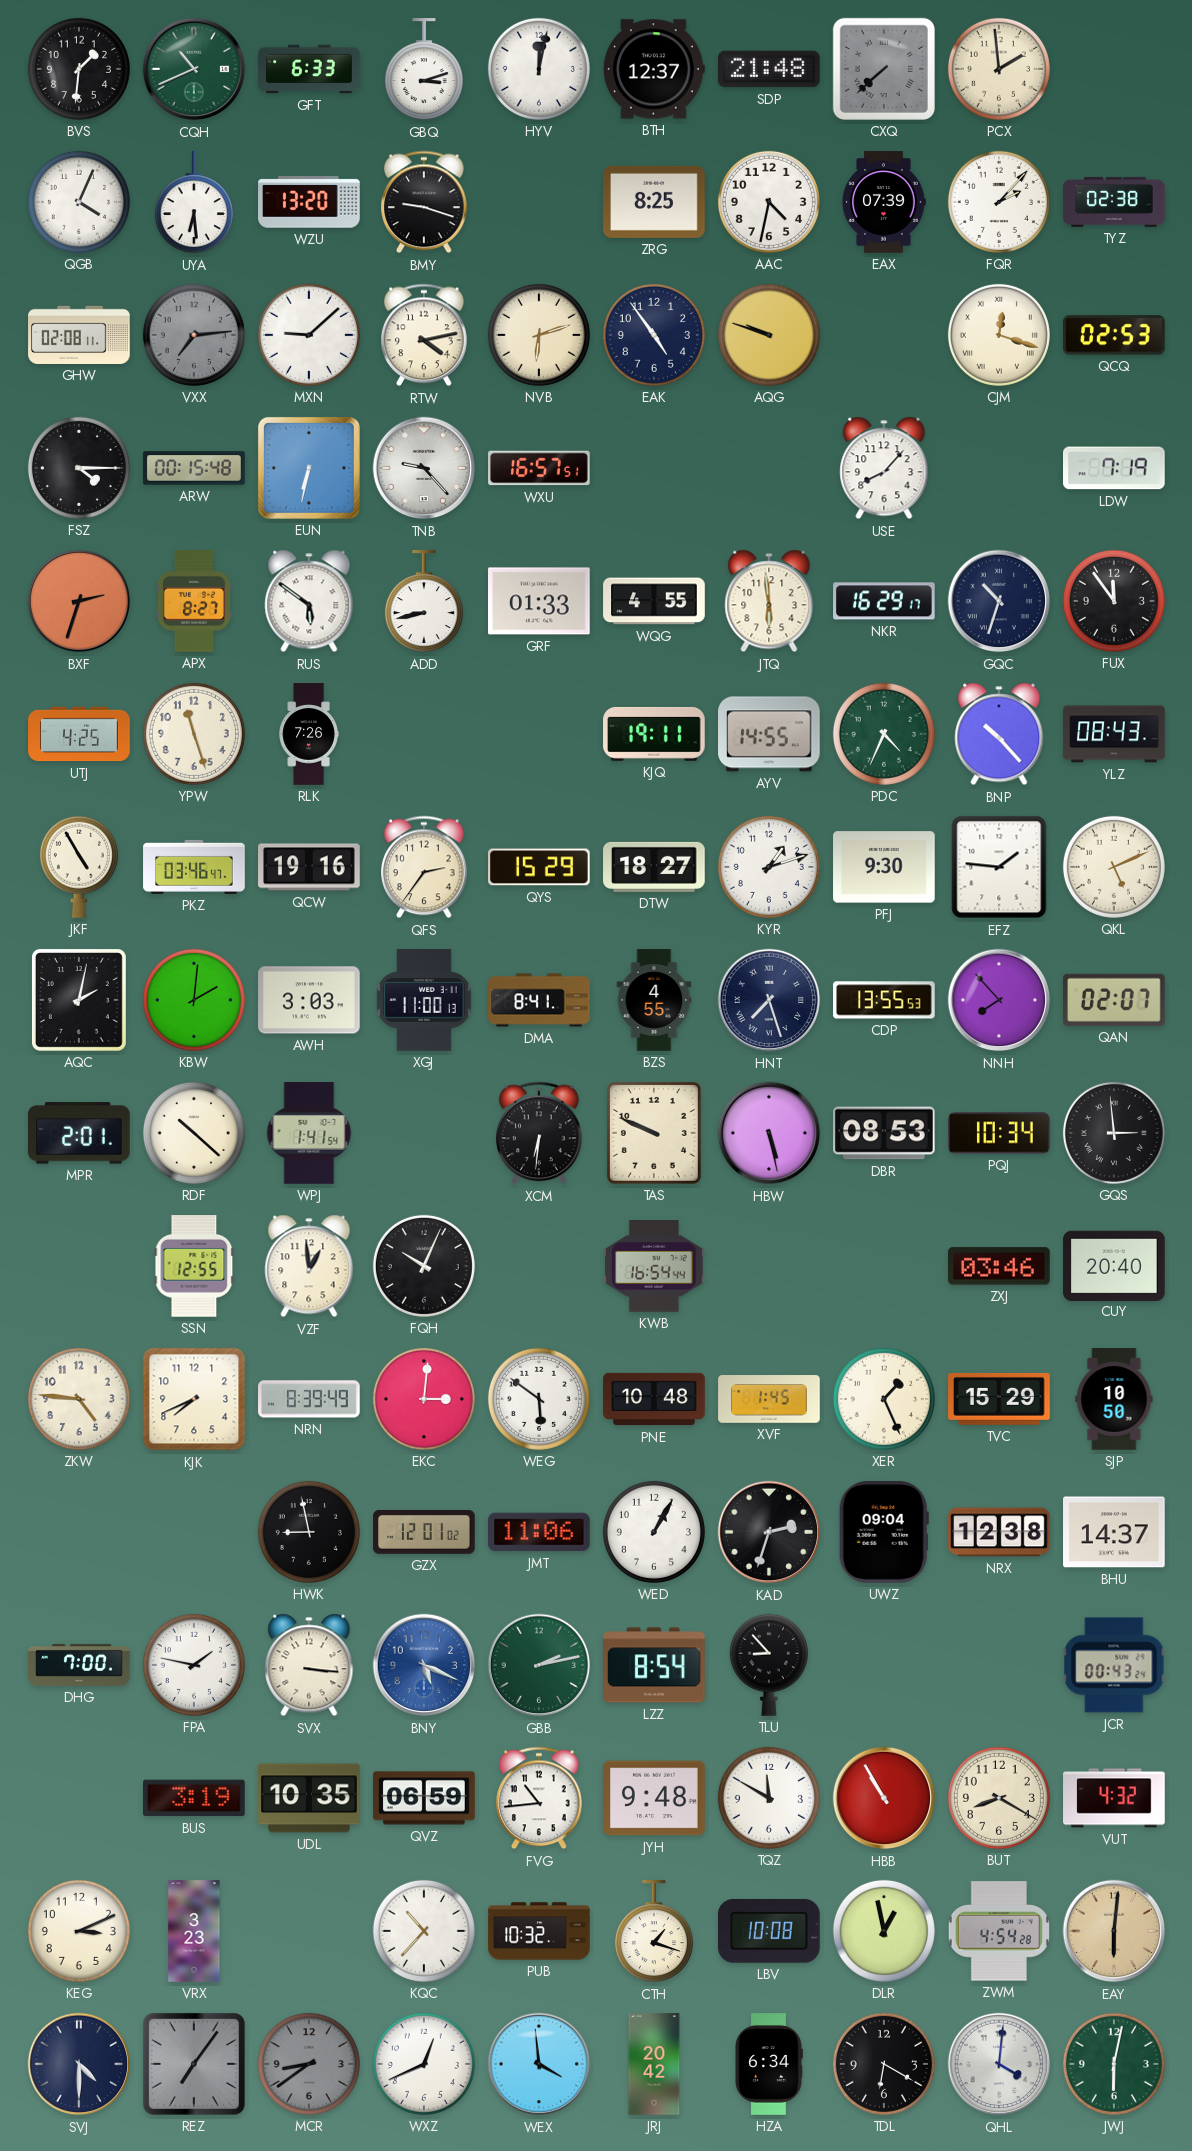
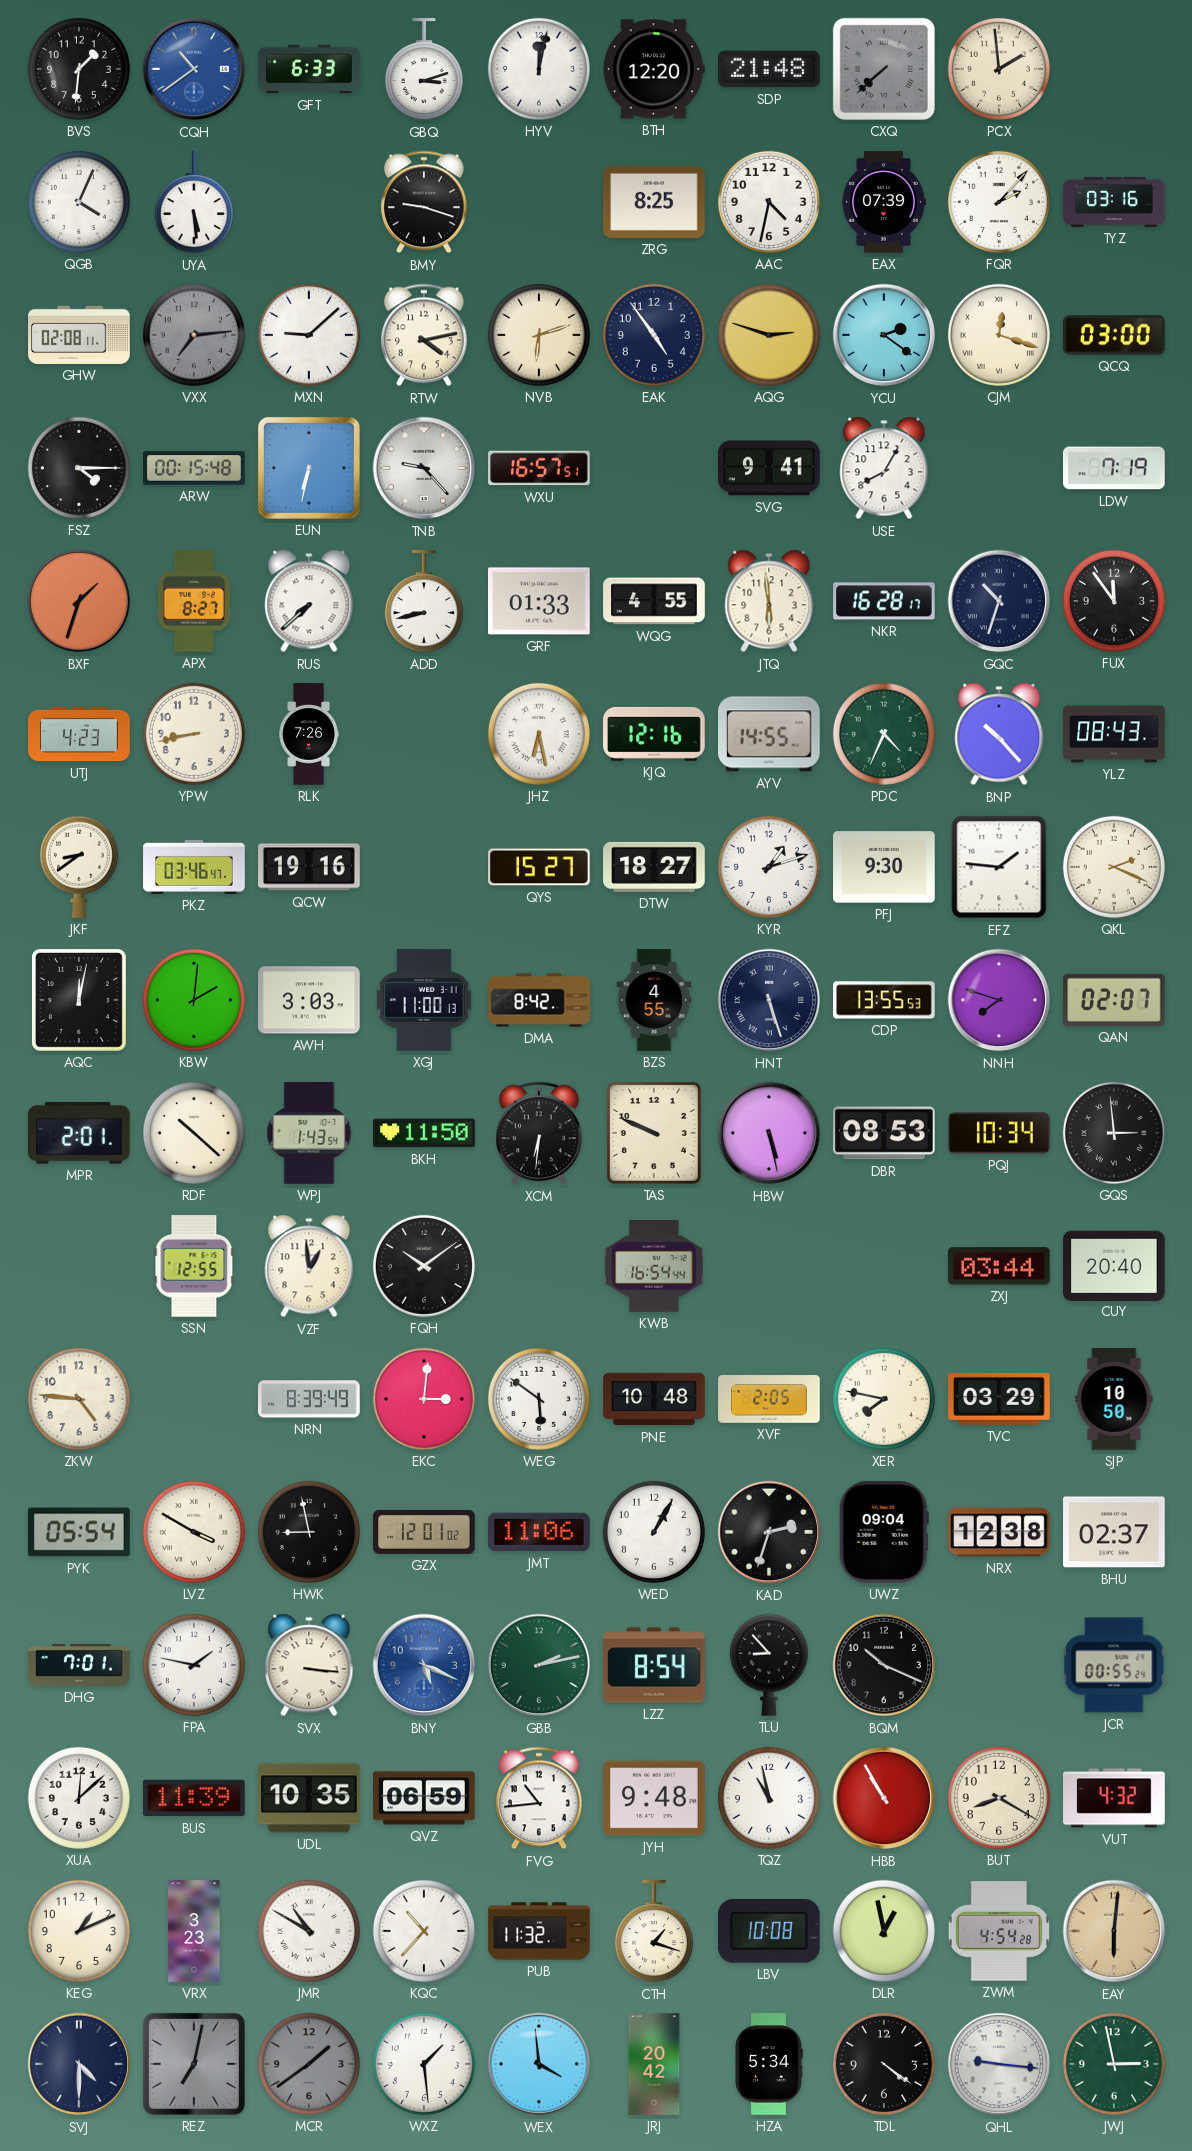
CQH: 10:41 -> 10:39
CQH dial: green -> blue
BTH: 12:37 -> 12:20
UYA: 6:29 -> 5:29
WZU: 13:20 -> none
TYZ: 02:38 -> 03:16
AQG: 9:48 -> 2:48
YCU: none -> 2:21
QCQ: 02:53 -> 03:00
SVG: none -> 9:41
USE: 8:07 -> 8:05
BXF: 2:33 -> 1:33
RUS: 5:51 -> 7:38
NKR: 16:29 -> 16:28
UTJ: 4:25 -> 4:23
YPW: 11:27 -> 8:43
JHZ: none -> 6:28
KJQ: 19:11 -> 12:16
JKF: 4:55 -> 8:39
QFS: 2:36 -> none
QYS: 15:29 -> 15:27
QKL: 5:11 -> 2:19
AQC: 2:02 -> 12:02
DMA: 8:41 -> 8:42
HNT: 7:27 -> 5:27
NNH: 7:53 -> 7:48
WPJ: 1:41 -> 1:43
BKH: none -> 11:50
FQH: 10:04 -> 10:09
ZXJ: 03:46 -> 03:44
KJK: 7:41 -> none
XVF: 1:45 -> 2:05
XER: 1:26 -> 7:47
TVC: 15:29 -> 03:29
PYK: none -> 05:54
LVZ: none -> 3:50
BHU: 14:37 -> 02:37
DHG: 7:00 -> 7:01
BQM: none -> 10:19
JCR: 00:43 -> 00:55
XUA: none -> 12:08
BUS: 3:19 -> 11:39
TQZ: 11:50 -> 10:58
KEG: 3:11 -> 1:11
JMR: none -> 10:50
PUB: 10:32 -> 11:32
REZ: 7:06 -> 7:02
MCR: 8:39 -> 1:39
WXZ: 12:41 -> 1:29
HZA: 6:34 -> 5:34
TDL: 6:20 -> 4:21
QHL: 4:01 -> 9:16
JWJ: 6:02 -> 2:58
